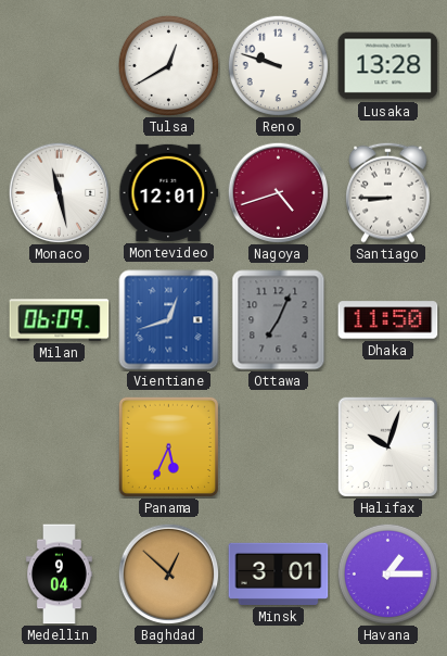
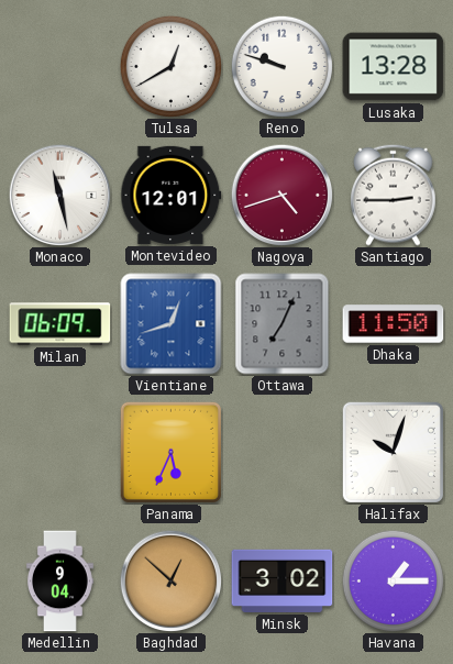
Santiago: 8:45 -> 2:45
Minsk: 3:01 -> 3:02
